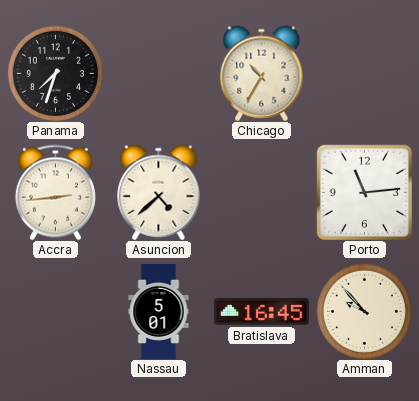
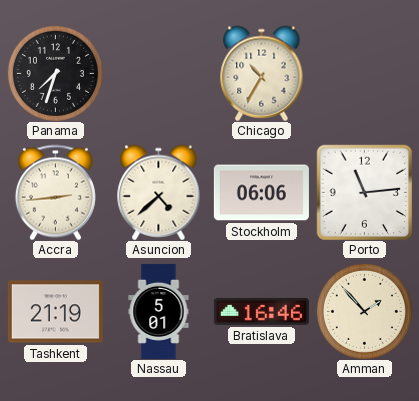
Stockholm: none -> 06:06
Tashkent: none -> 21:19
Bratislava: 16:45 -> 16:46
Amman: 9:53 -> 1:53
